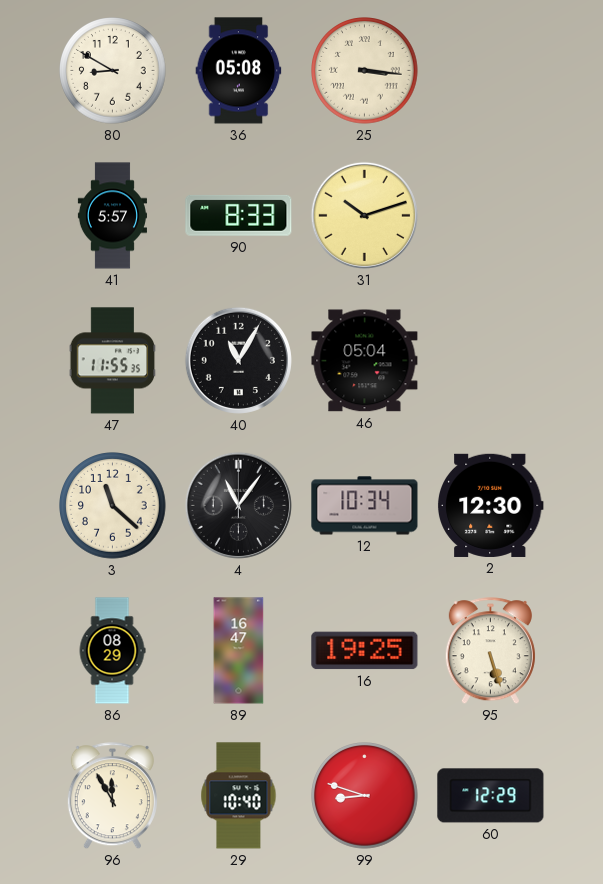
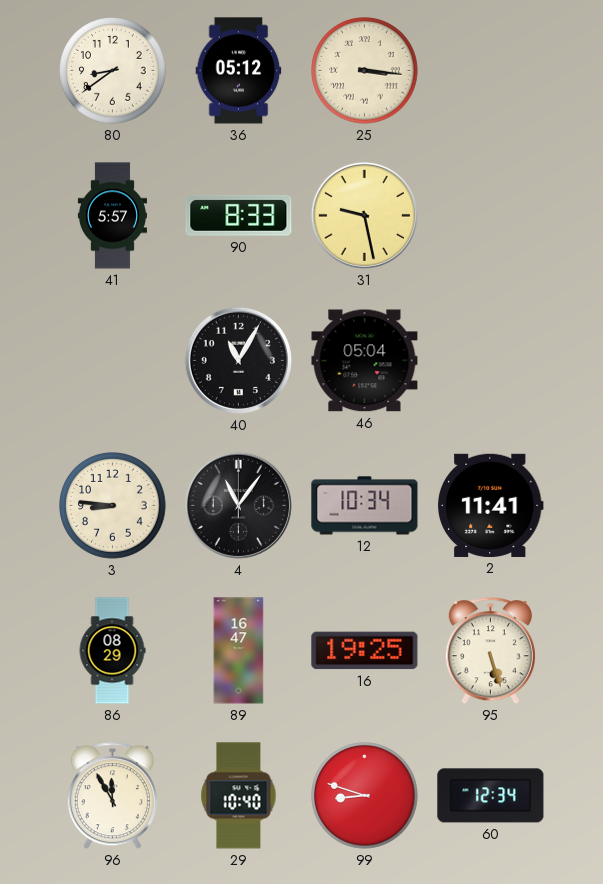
80: 8:50 -> 8:39
36: 05:08 -> 05:12
31: 10:12 -> 9:28
47: 11:55 -> none
3: 11:22 -> 8:46
2: 12:30 -> 11:41
60: 12:29 -> 12:34
